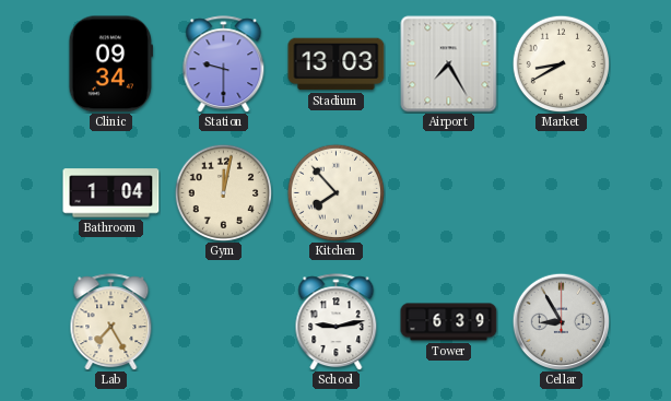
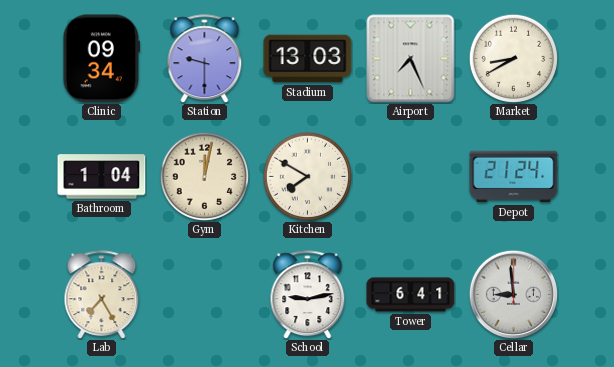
Airport: 7:25 -> 7:26
Kitchen: 7:53 -> 7:50
Depot: none -> 21:24
Tower: 6:39 -> 6:41
Cellar: 8:55 -> 8:59
